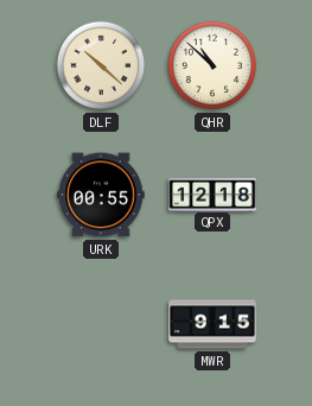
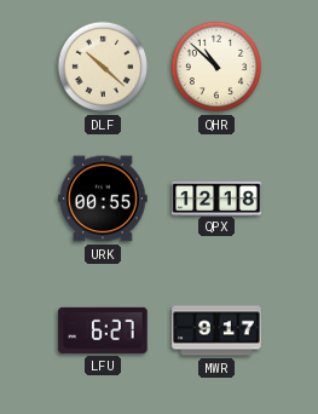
LFU: none -> 6:27
MWR: 9:15 -> 9:17
